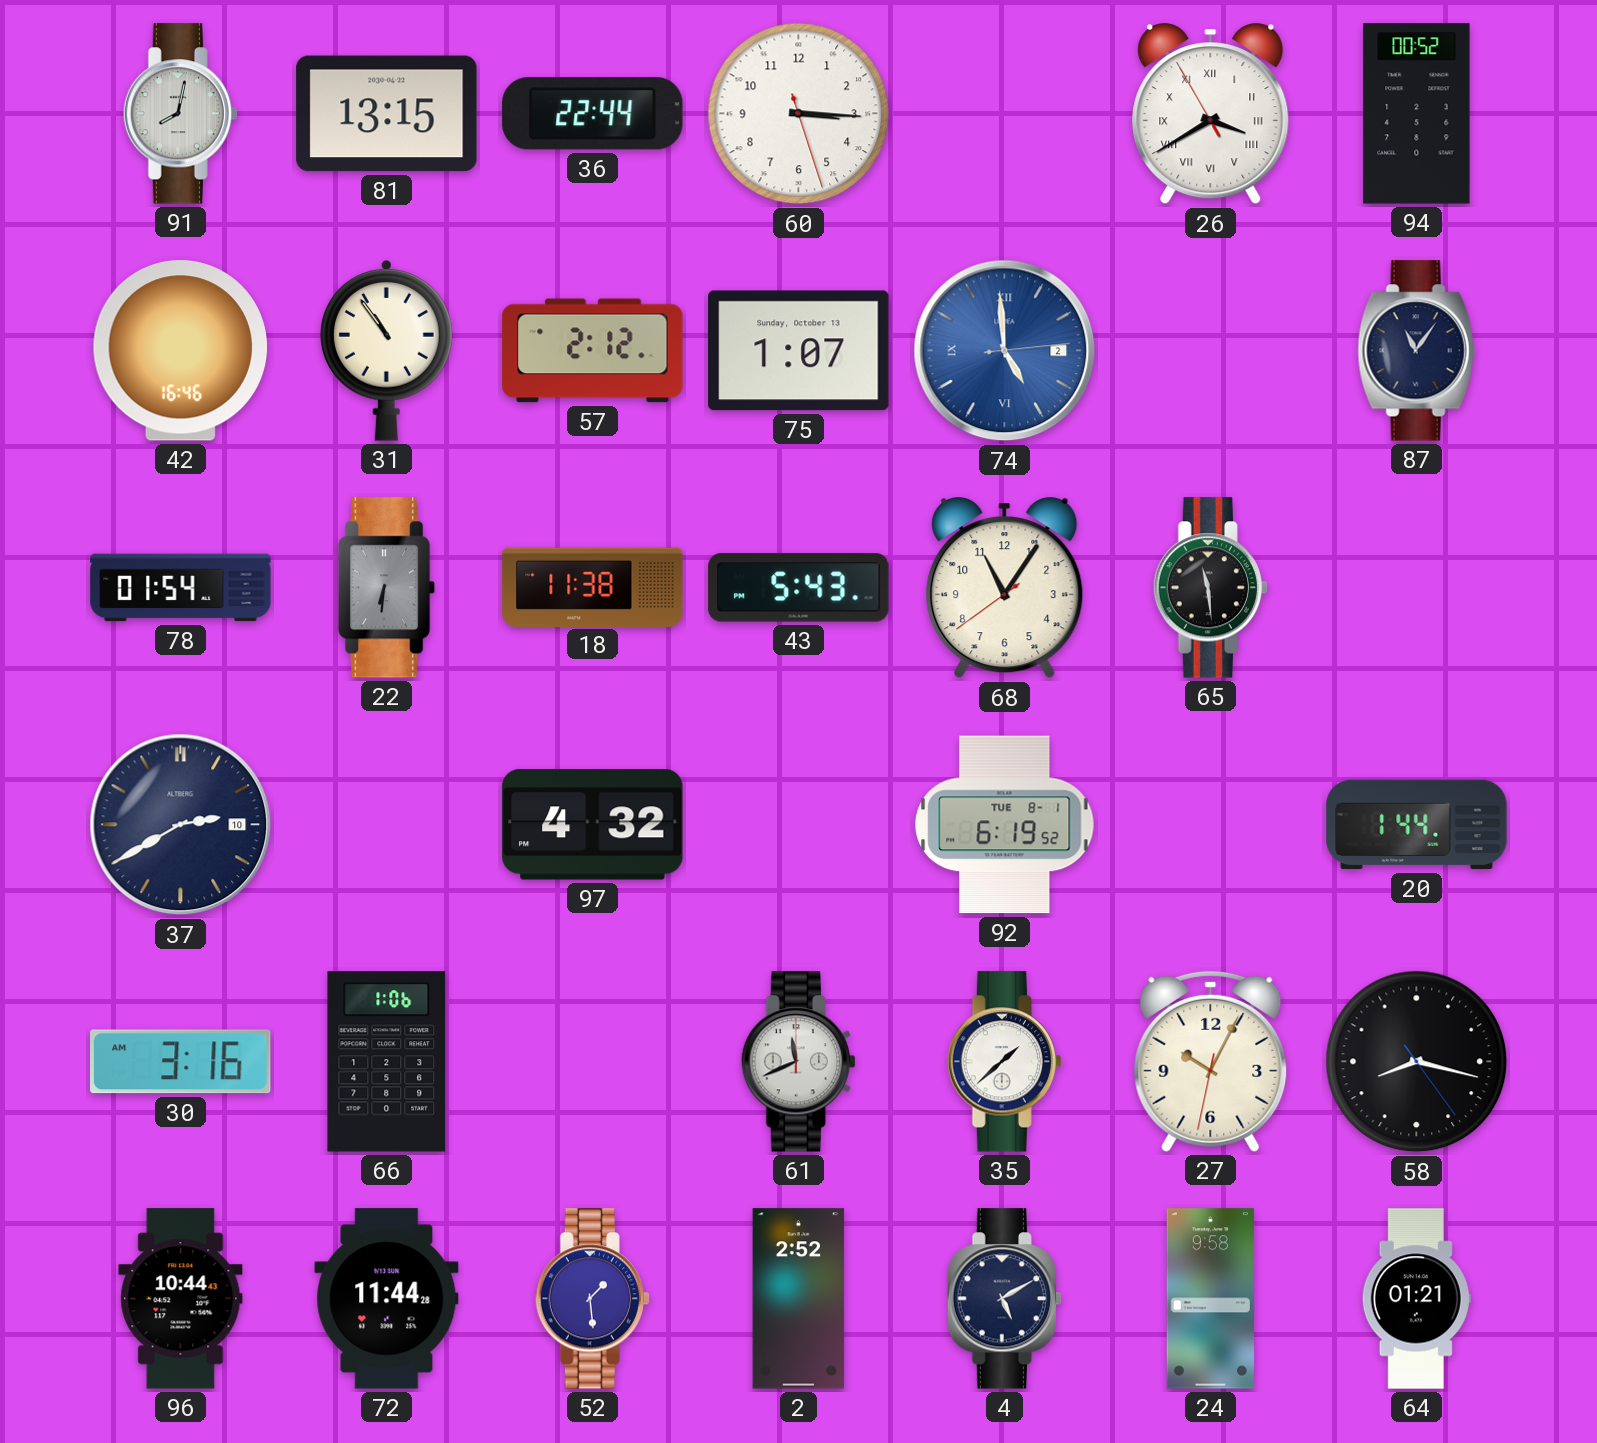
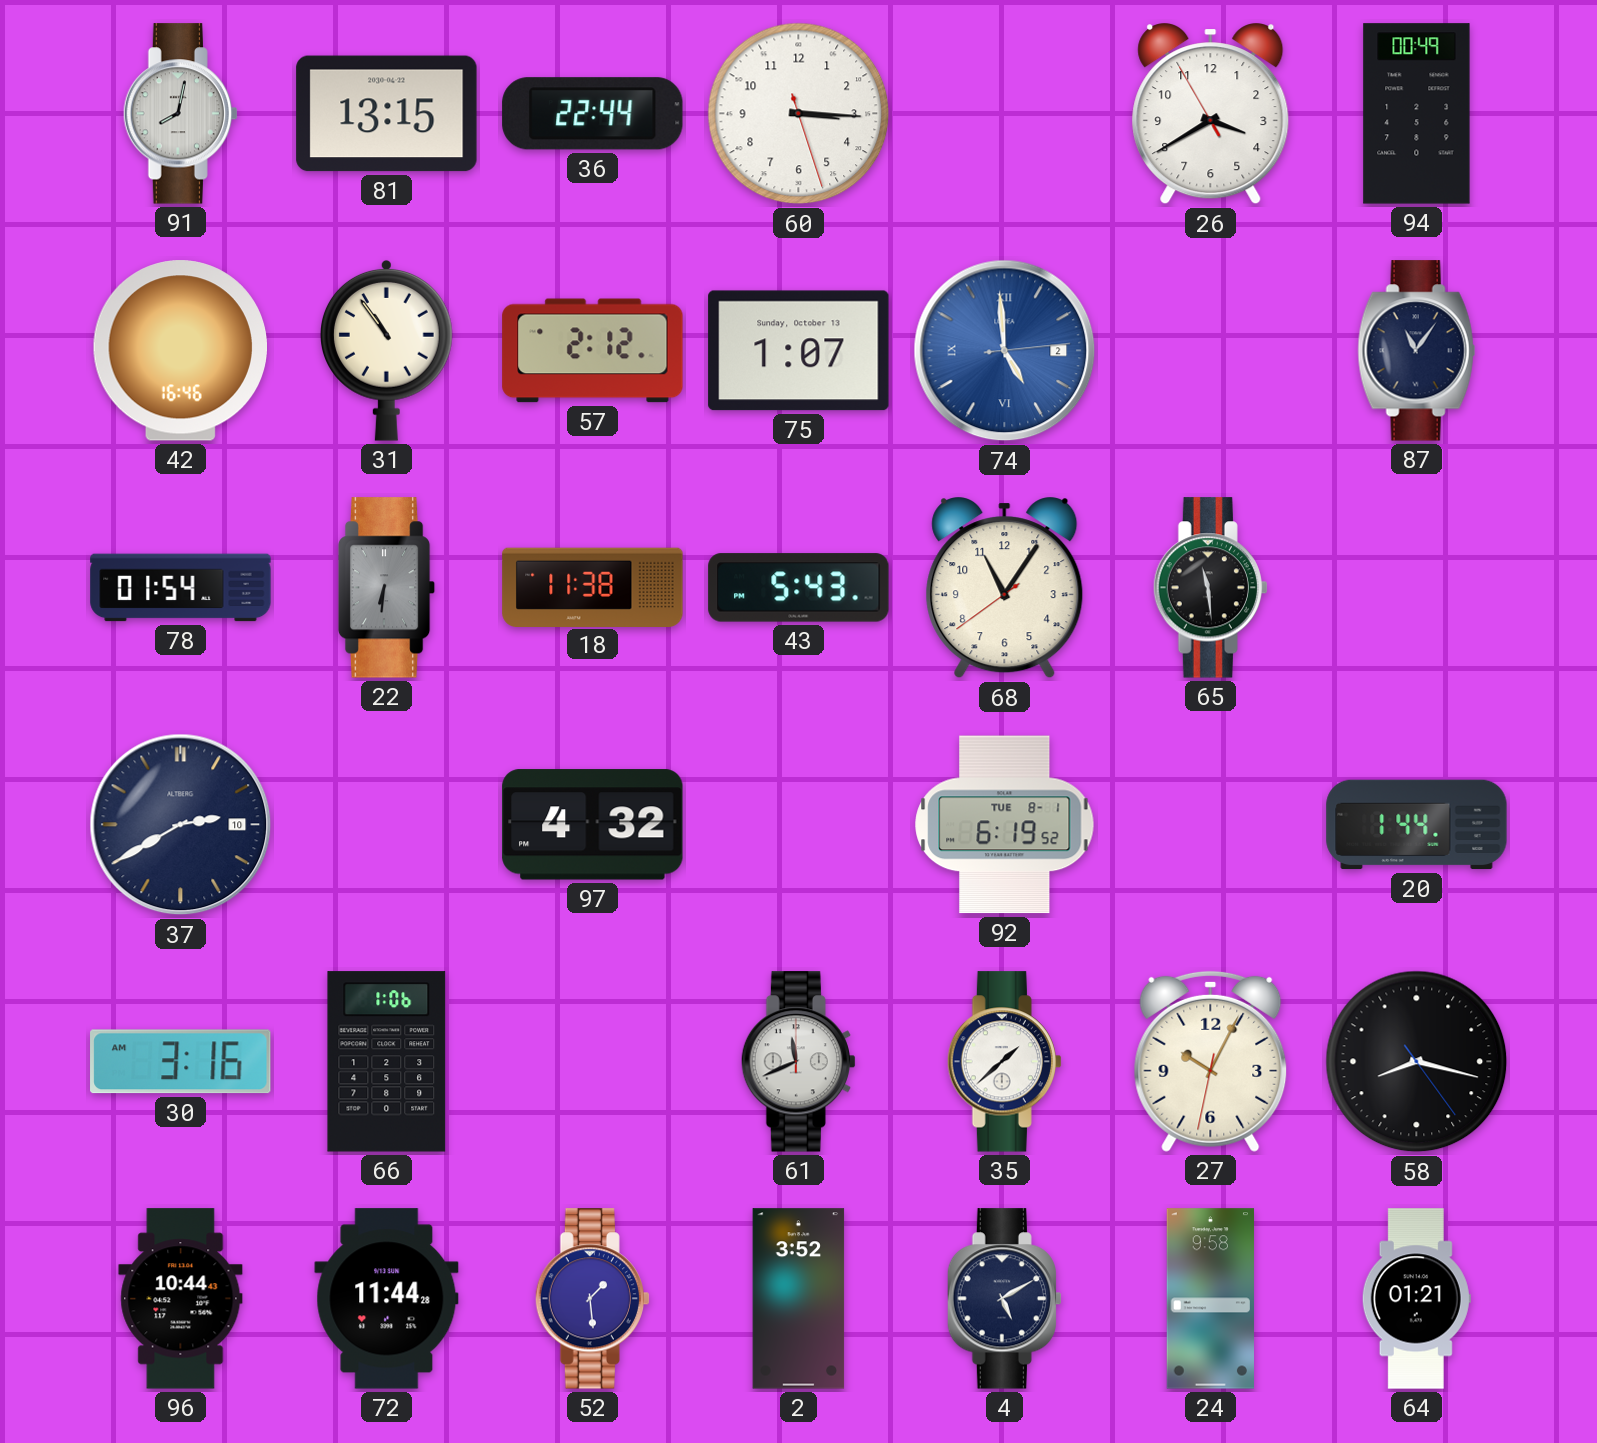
26 numerals: Roman -> Arabic
94: 00:52 -> 00:49
2: 2:52 -> 3:52
